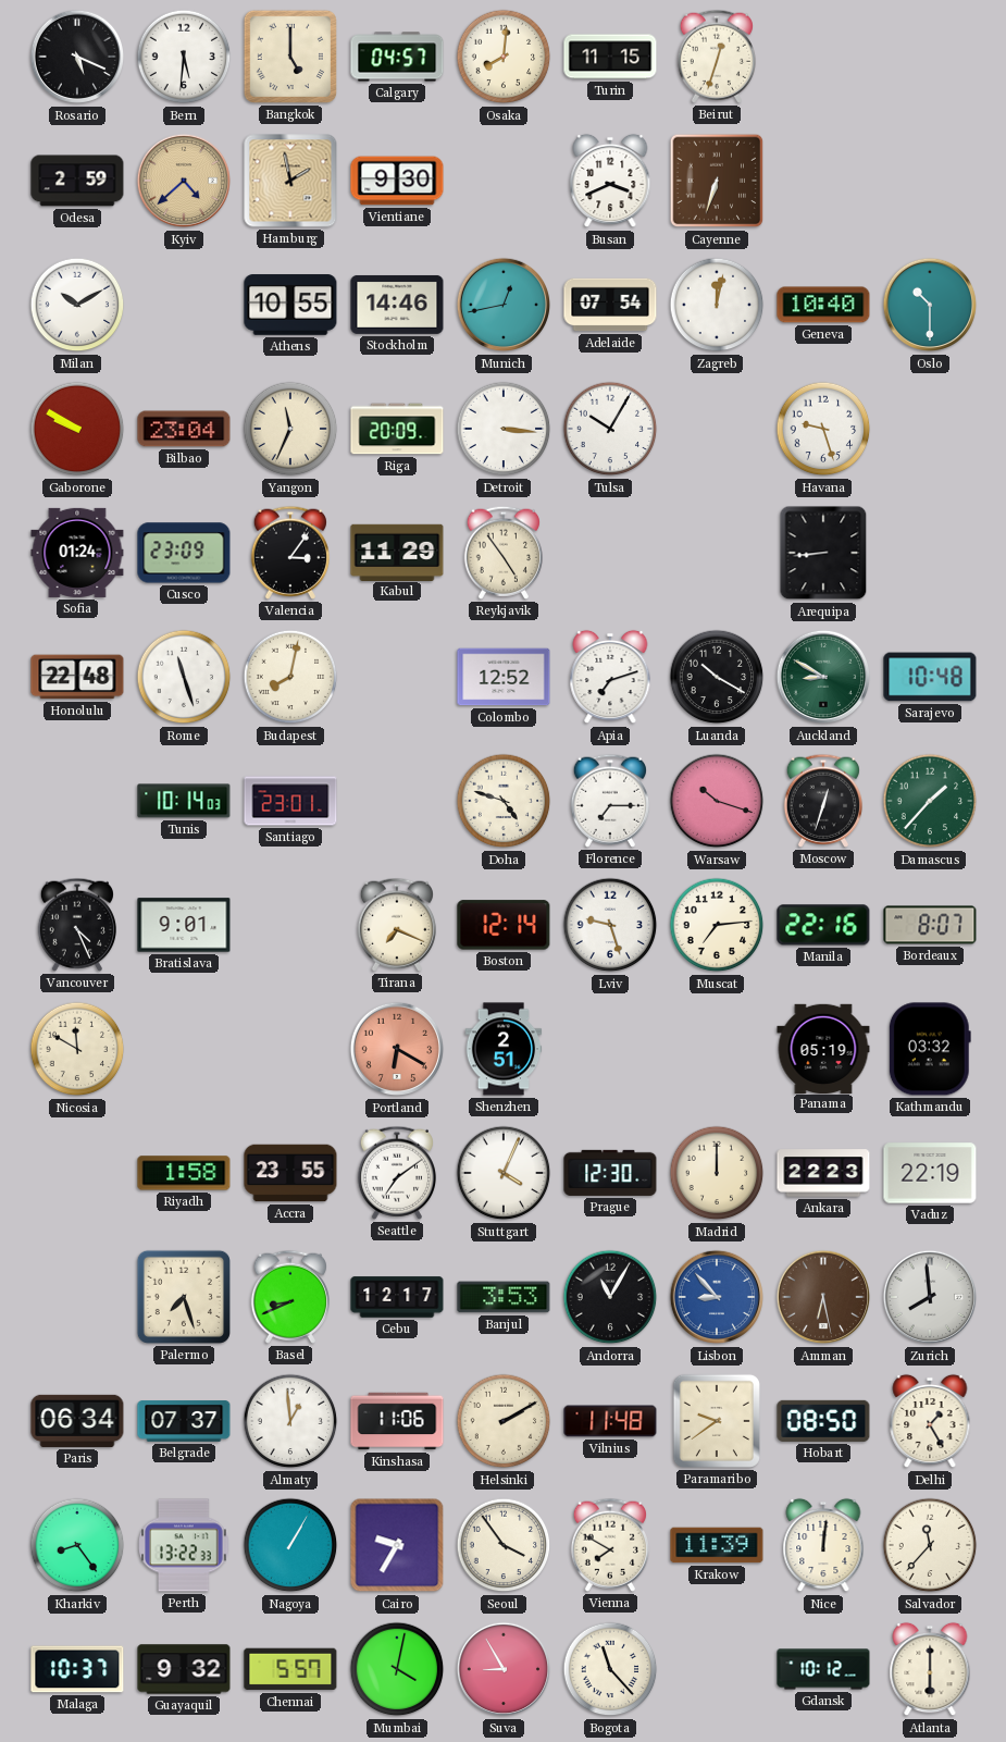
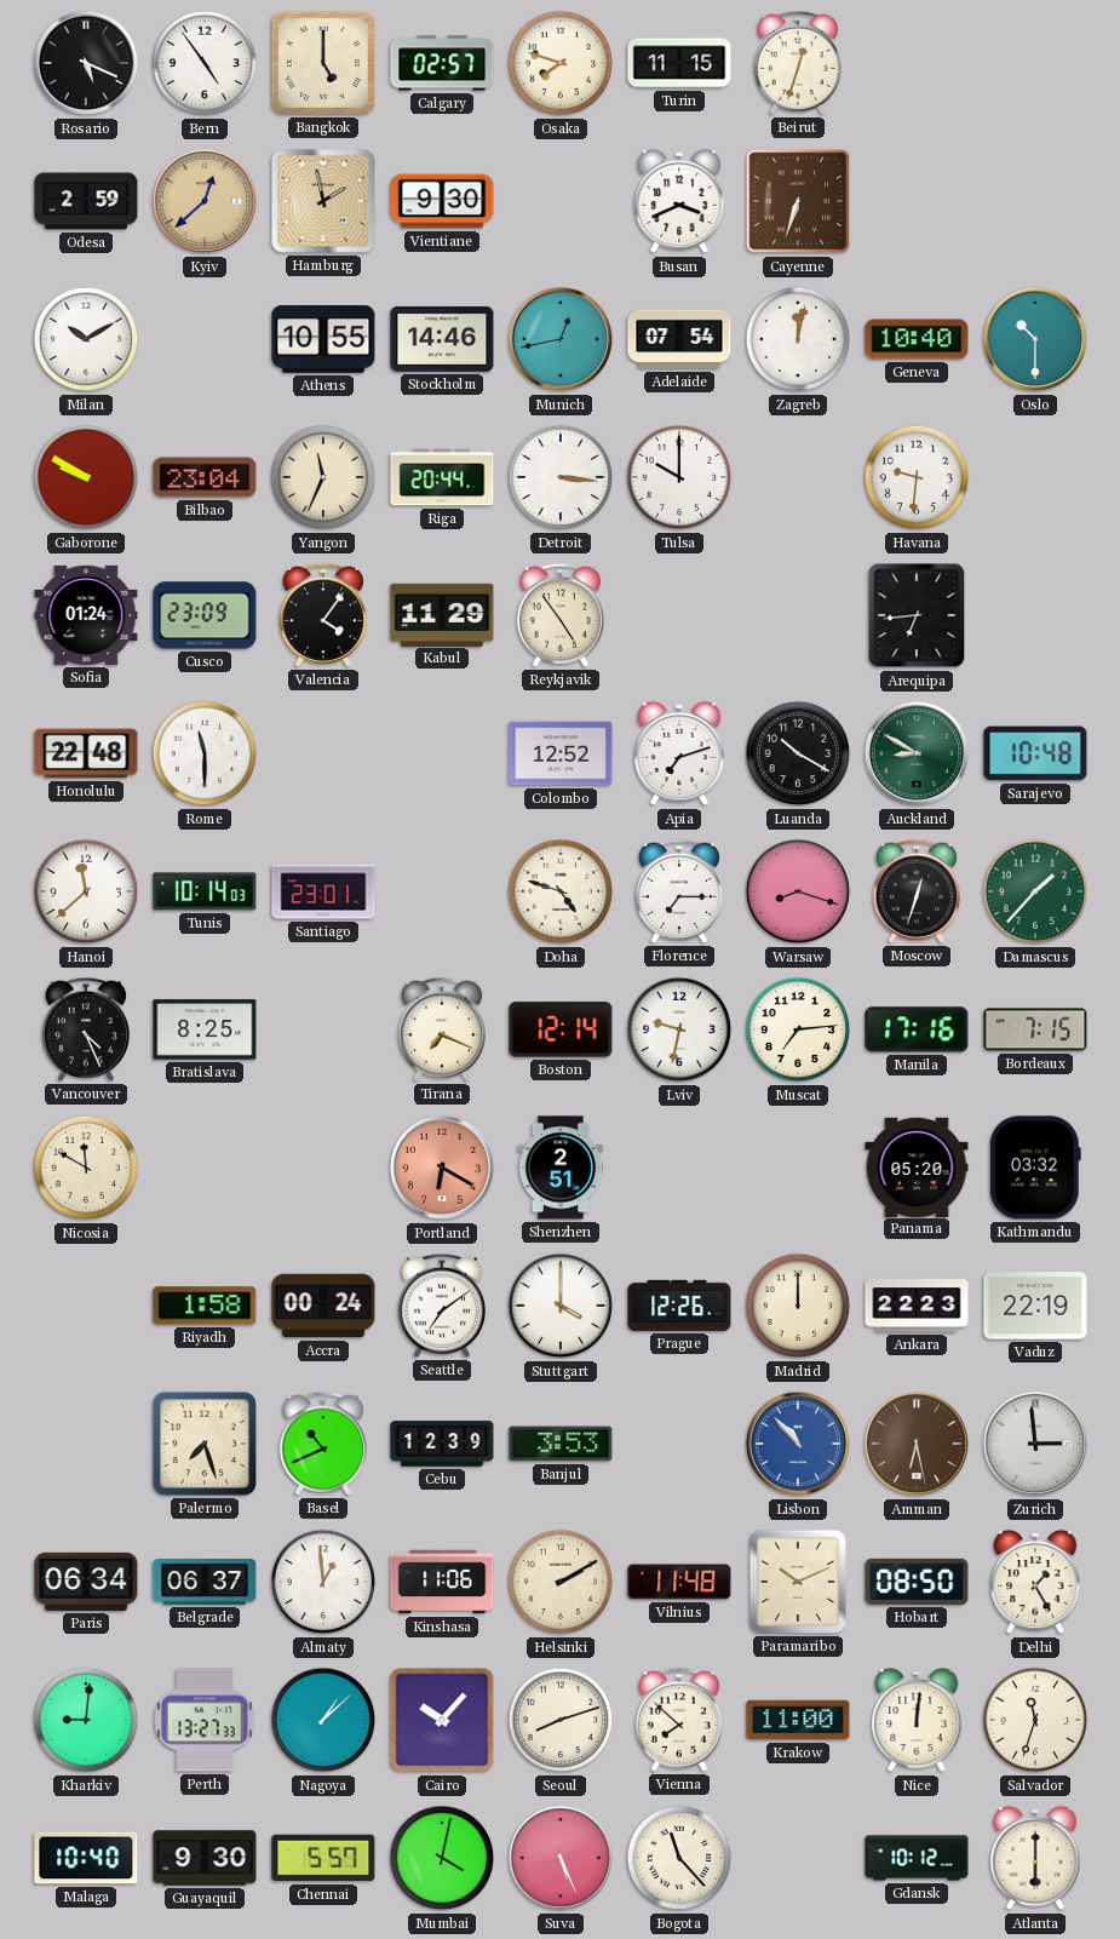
Bern: 5:31 -> 4:54
Calgary: 04:57 -> 02:57
Osaka: 8:01 -> 7:48
Kyiv: 4:38 -> 12:38
Riga: 20:09 -> 20:44
Tulsa: 10:05 -> 10:00
Havana: 9:27 -> 9:31
Valencia: 3:06 -> 4:06
Arequipa: 8:44 -> 6:44
Rome: 11:27 -> 11:30
Budapest: 8:02 -> none
Hanoi: none -> 11:38
Warsaw: 10:18 -> 8:18
Bratislava: 9:01 -> 8:25
Lviv: 9:27 -> 9:32
Manila: 22:16 -> 17:16
Bordeaux: 8:07 -> 7:15
Panama: 05:19 -> 05:20
Accra: 23:55 -> 00:24
Stuttgart: 4:04 -> 4:00
Prague: 12:30 -> 12:26
Basel: 8:41 -> 10:41
Cebu: 12:17 -> 12:39
Andorra: 11:05 -> none
Lisbon: 8:53 -> 10:53
Zurich: 7:59 -> 2:59
Belgrade: 07:37 -> 06:37
Paramaribo: 9:39 -> 10:11
Kharkiv: 8:24 -> 9:01
Perth: 13:22 -> 13:27
Nagoya: 1:05 -> 1:08
Cairo: 9:35 -> 10:07
Seoul: 3:54 -> 8:12
Vienna: 7:50 -> 7:52
Krakow: 11:39 -> 11:00
Salvador: 11:37 -> 11:33
Malaga: 10:37 -> 10:40
Guayaquil: 9:32 -> 9:30
Suva: 8:55 -> 5:26
